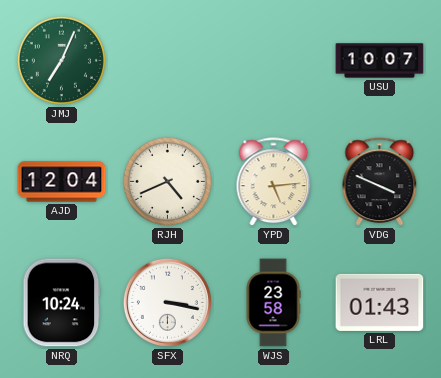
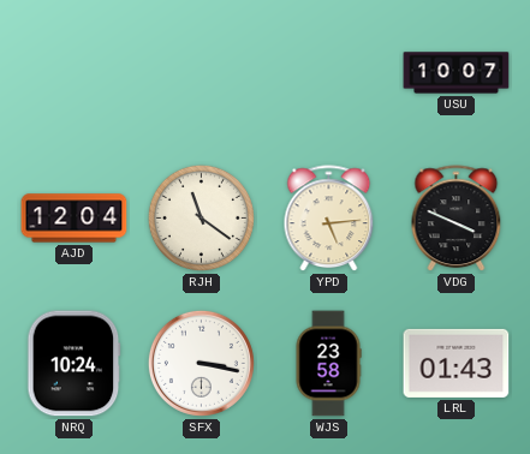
JMJ: 7:04 -> none
RJH: 4:41 -> 11:21
